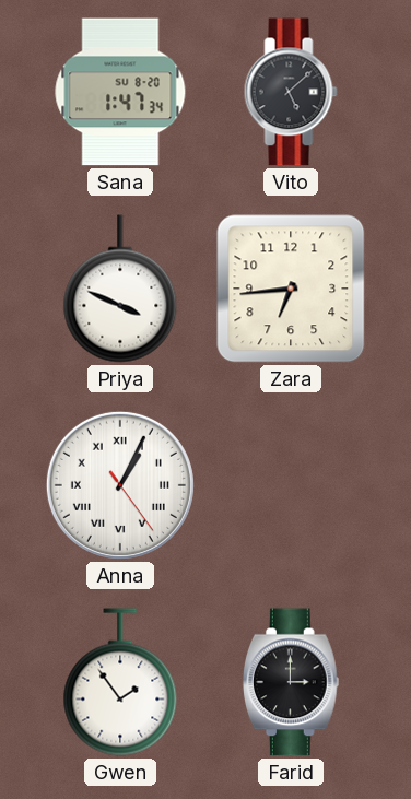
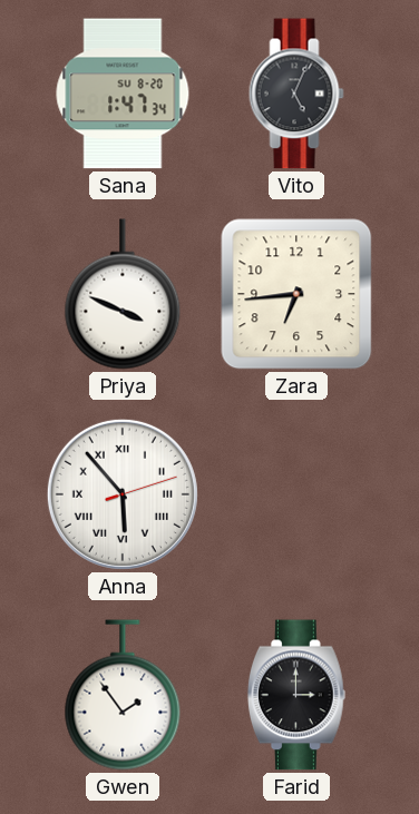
Vito: 5:08 -> 5:04
Anna: 1:04 -> 5:53
